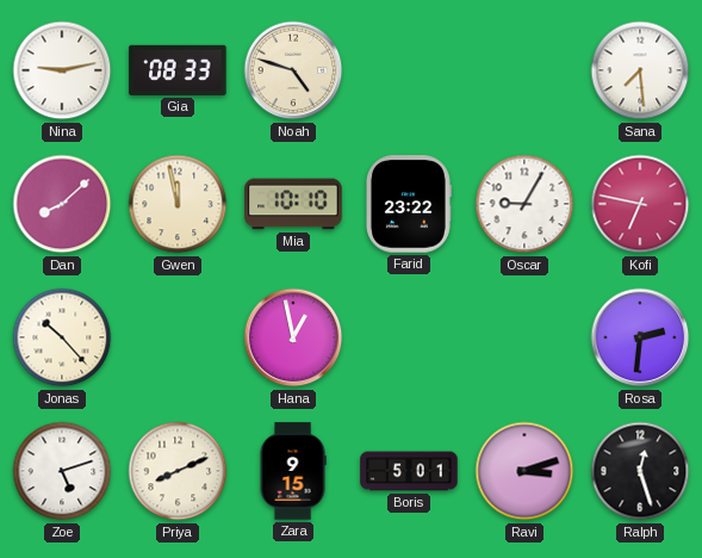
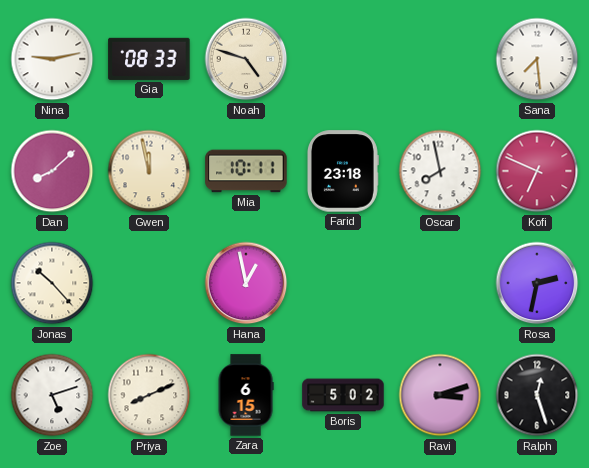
Mia: 10:10 -> 10:11
Farid: 23:22 -> 23:18
Oscar: 9:05 -> 7:58
Kofi: 6:47 -> 6:49
Rosa: 2:31 -> 2:32
Zara: 9:15 -> 6:15
Boris: 5:01 -> 5:02
